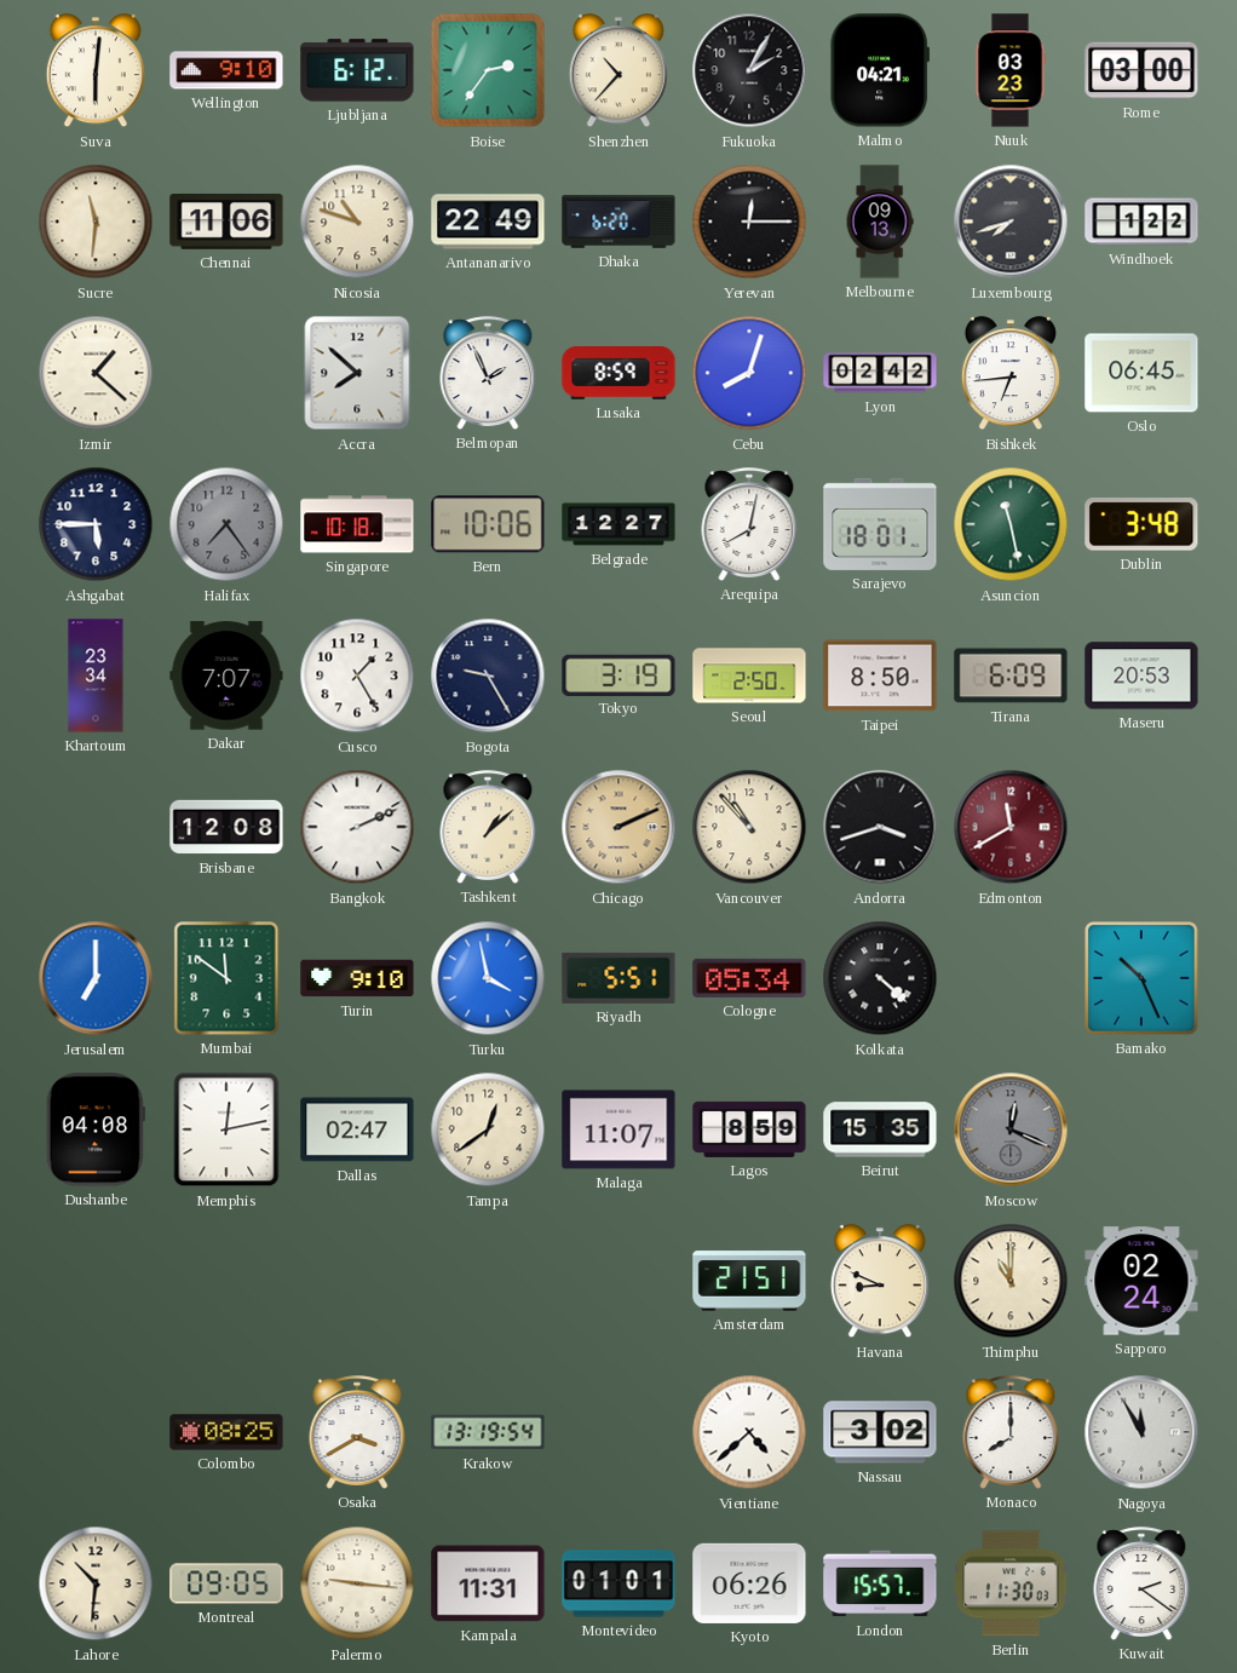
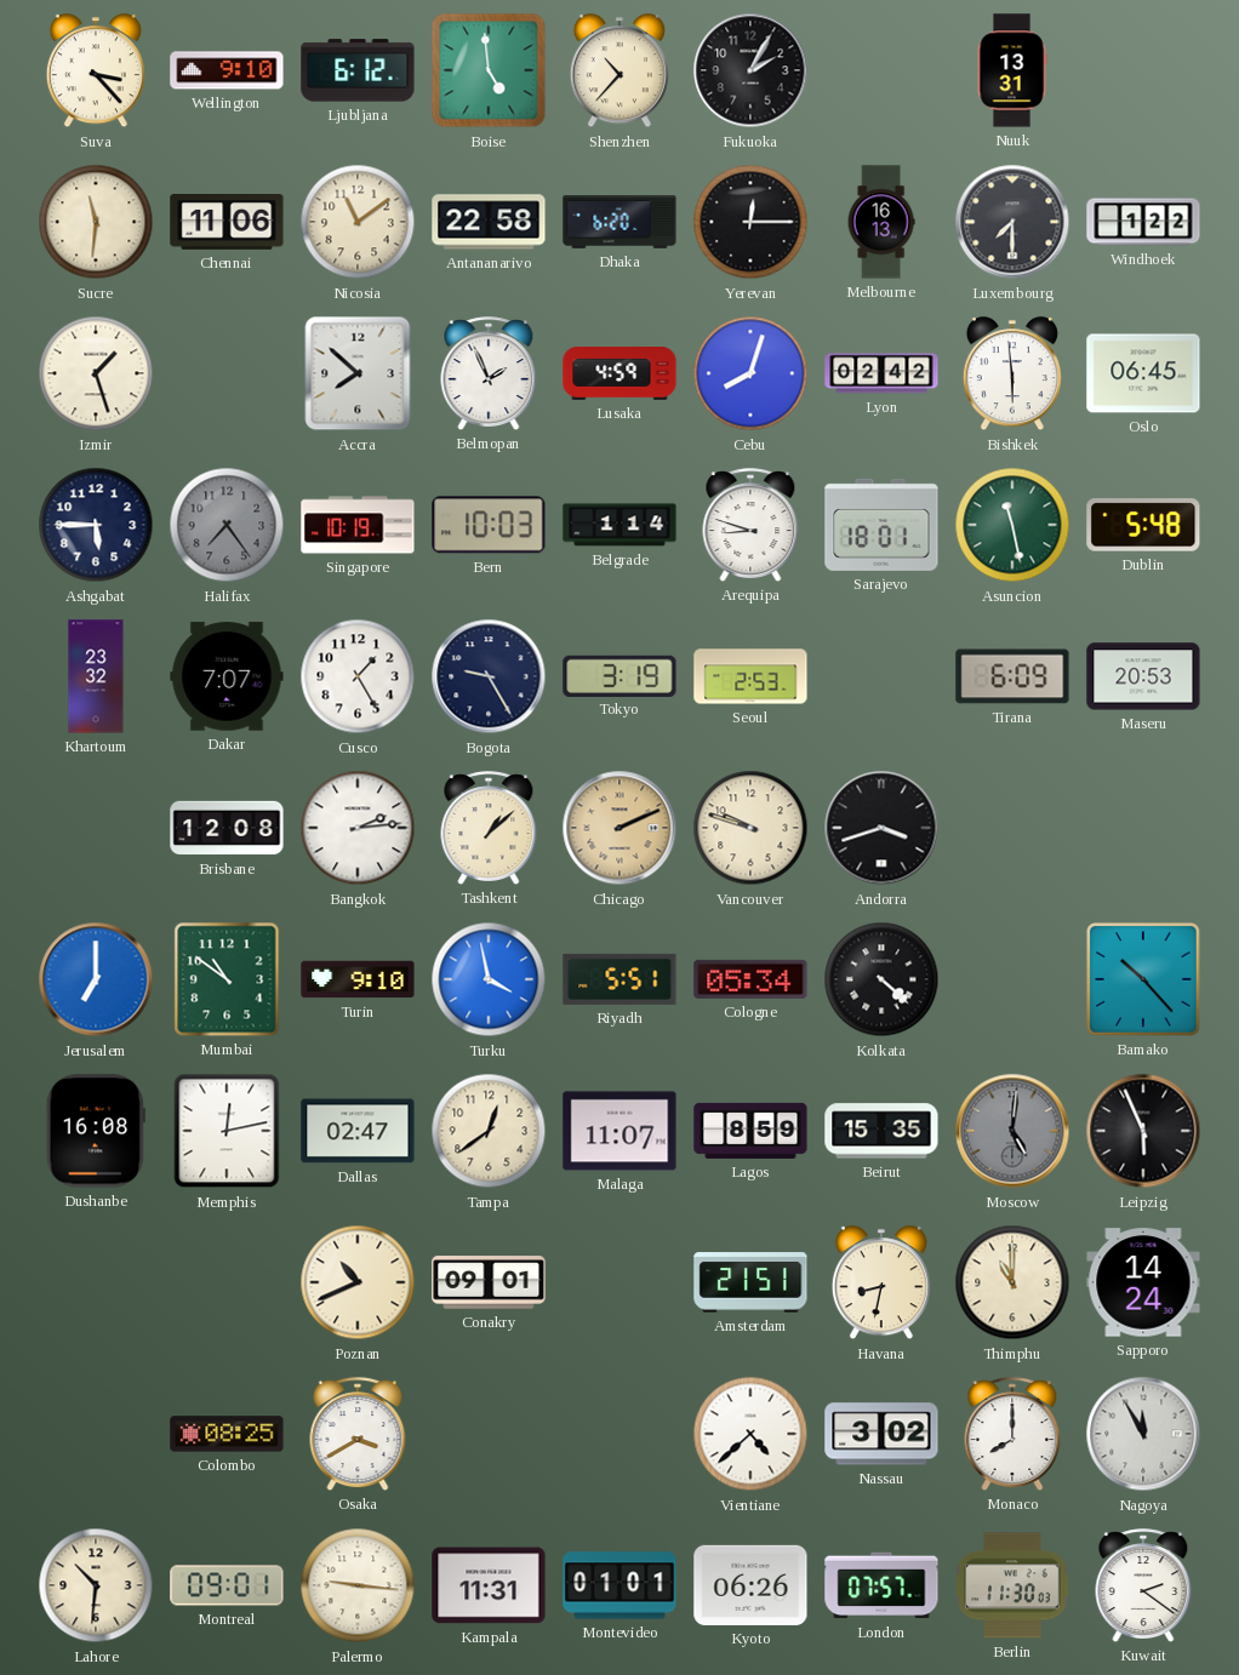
Suva: 6:01 -> 3:23
Boise: 2:36 -> 4:59
Malmo: 04:21 -> none
Nuuk: 03:23 -> 13:31
Rome: 03:00 -> none
Nicosia: 10:48 -> 11:09
Antananarivo: 22:49 -> 22:58
Melbourne: 09:13 -> 16:13
Luxembourg: 7:42 -> 7:30
Izmir: 1:22 -> 1:27
Lusaka: 8:59 -> 4:59
Bishkek: 6:44 -> 5:59
Singapore: 10:18 -> 10:19
Bern: 10:06 -> 10:03
Belgrade: 12:27 -> 1:14
Arequipa: 8:02 -> 8:48
Dublin: 3:48 -> 5:48
Khartoum: 23:34 -> 23:32
Seoul: 2:50 -> 2:53
Taipei: 8:50 -> none
Bangkok: 2:11 -> 2:14
Vancouver: 10:53 -> 9:48
Edmonton: 11:40 -> none
Mumbai: 11:51 -> 10:51
Bamako: 10:26 -> 10:23
Dushanbe: 04:08 -> 16:08
Moscow: 12:19 -> 5:01
Leipzig: none -> 5:56
Poznan: none -> 10:41
Conakry: none -> 09:01
Havana: 8:49 -> 8:32
Sapporo: 02:24 -> 14:24
Krakow: 13:19 -> none
Montreal: 09:05 -> 09:01
London: 15:57 -> 07:57
